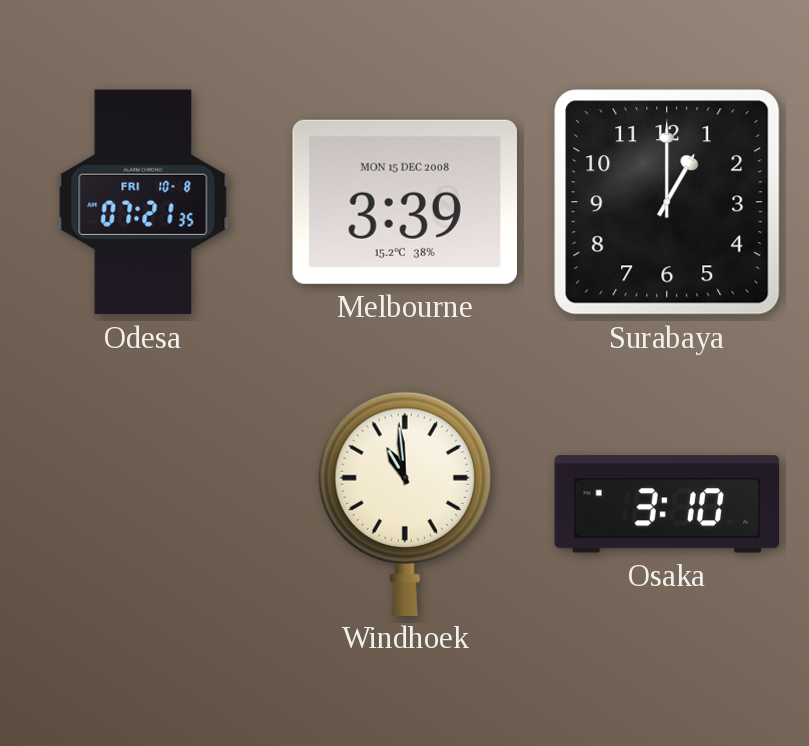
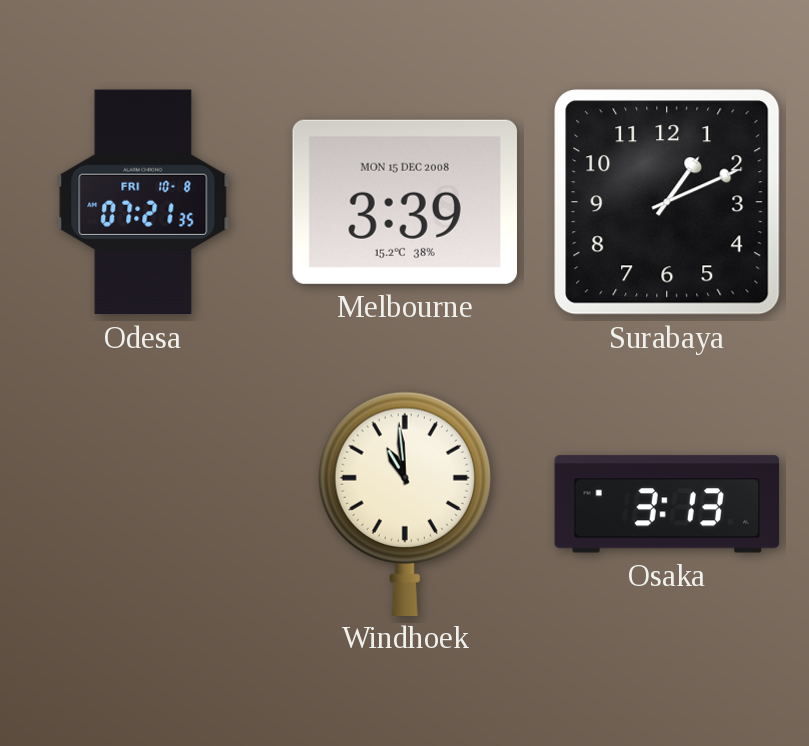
Surabaya: 1:00 -> 1:11
Osaka: 3:10 -> 3:13
